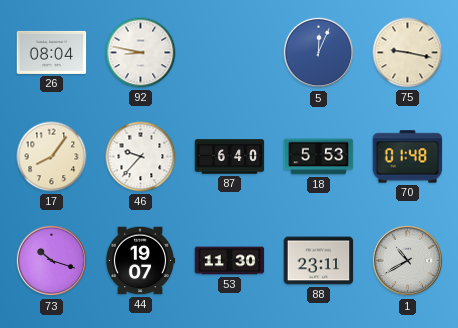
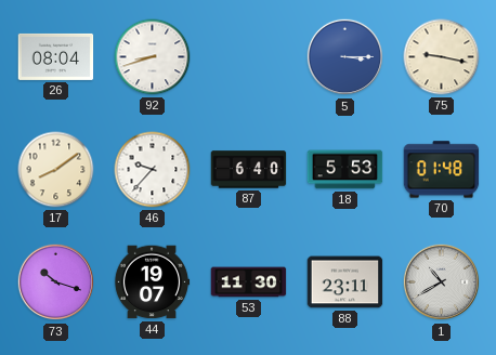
92: 8:47 -> 8:42
5: 12:04 -> 3:15
17: 8:06 -> 8:09
